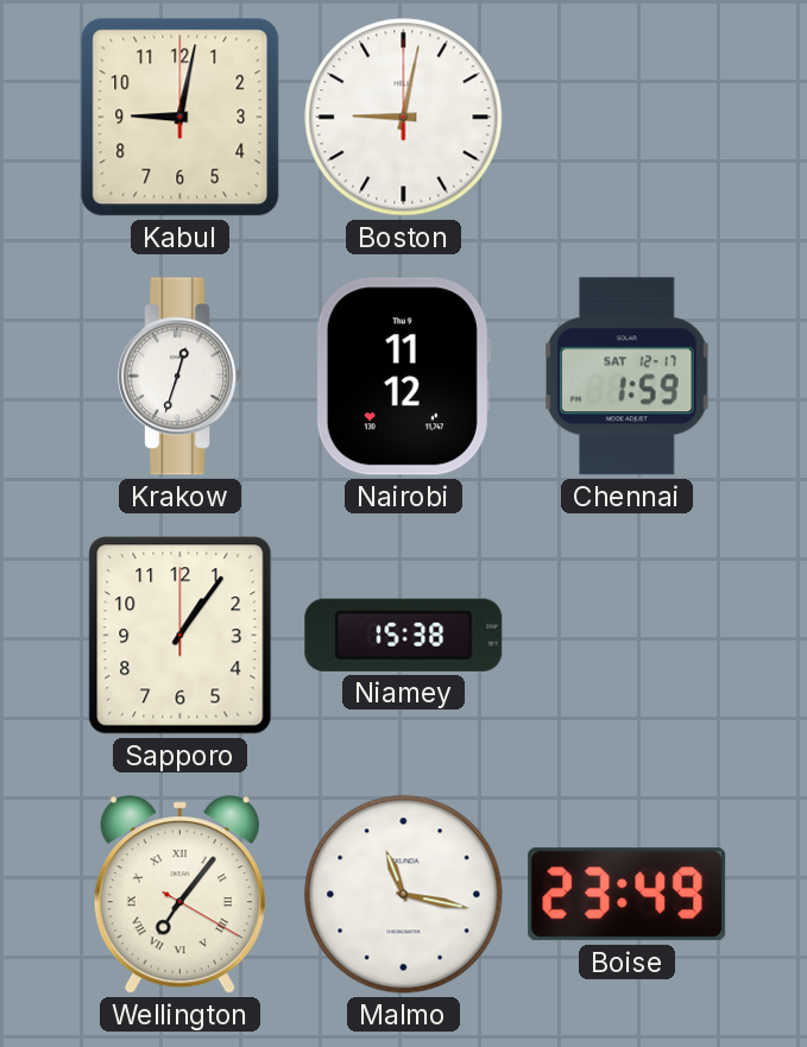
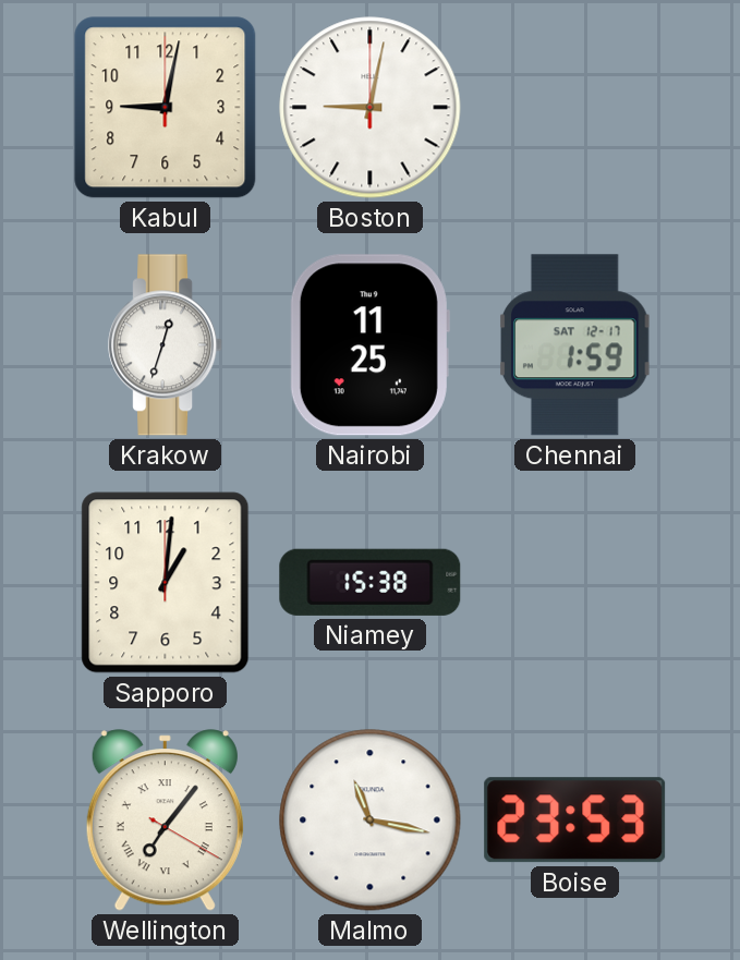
Nairobi: 11:12 -> 11:25
Sapporo: 1:06 -> 1:01
Boise: 23:49 -> 23:53
